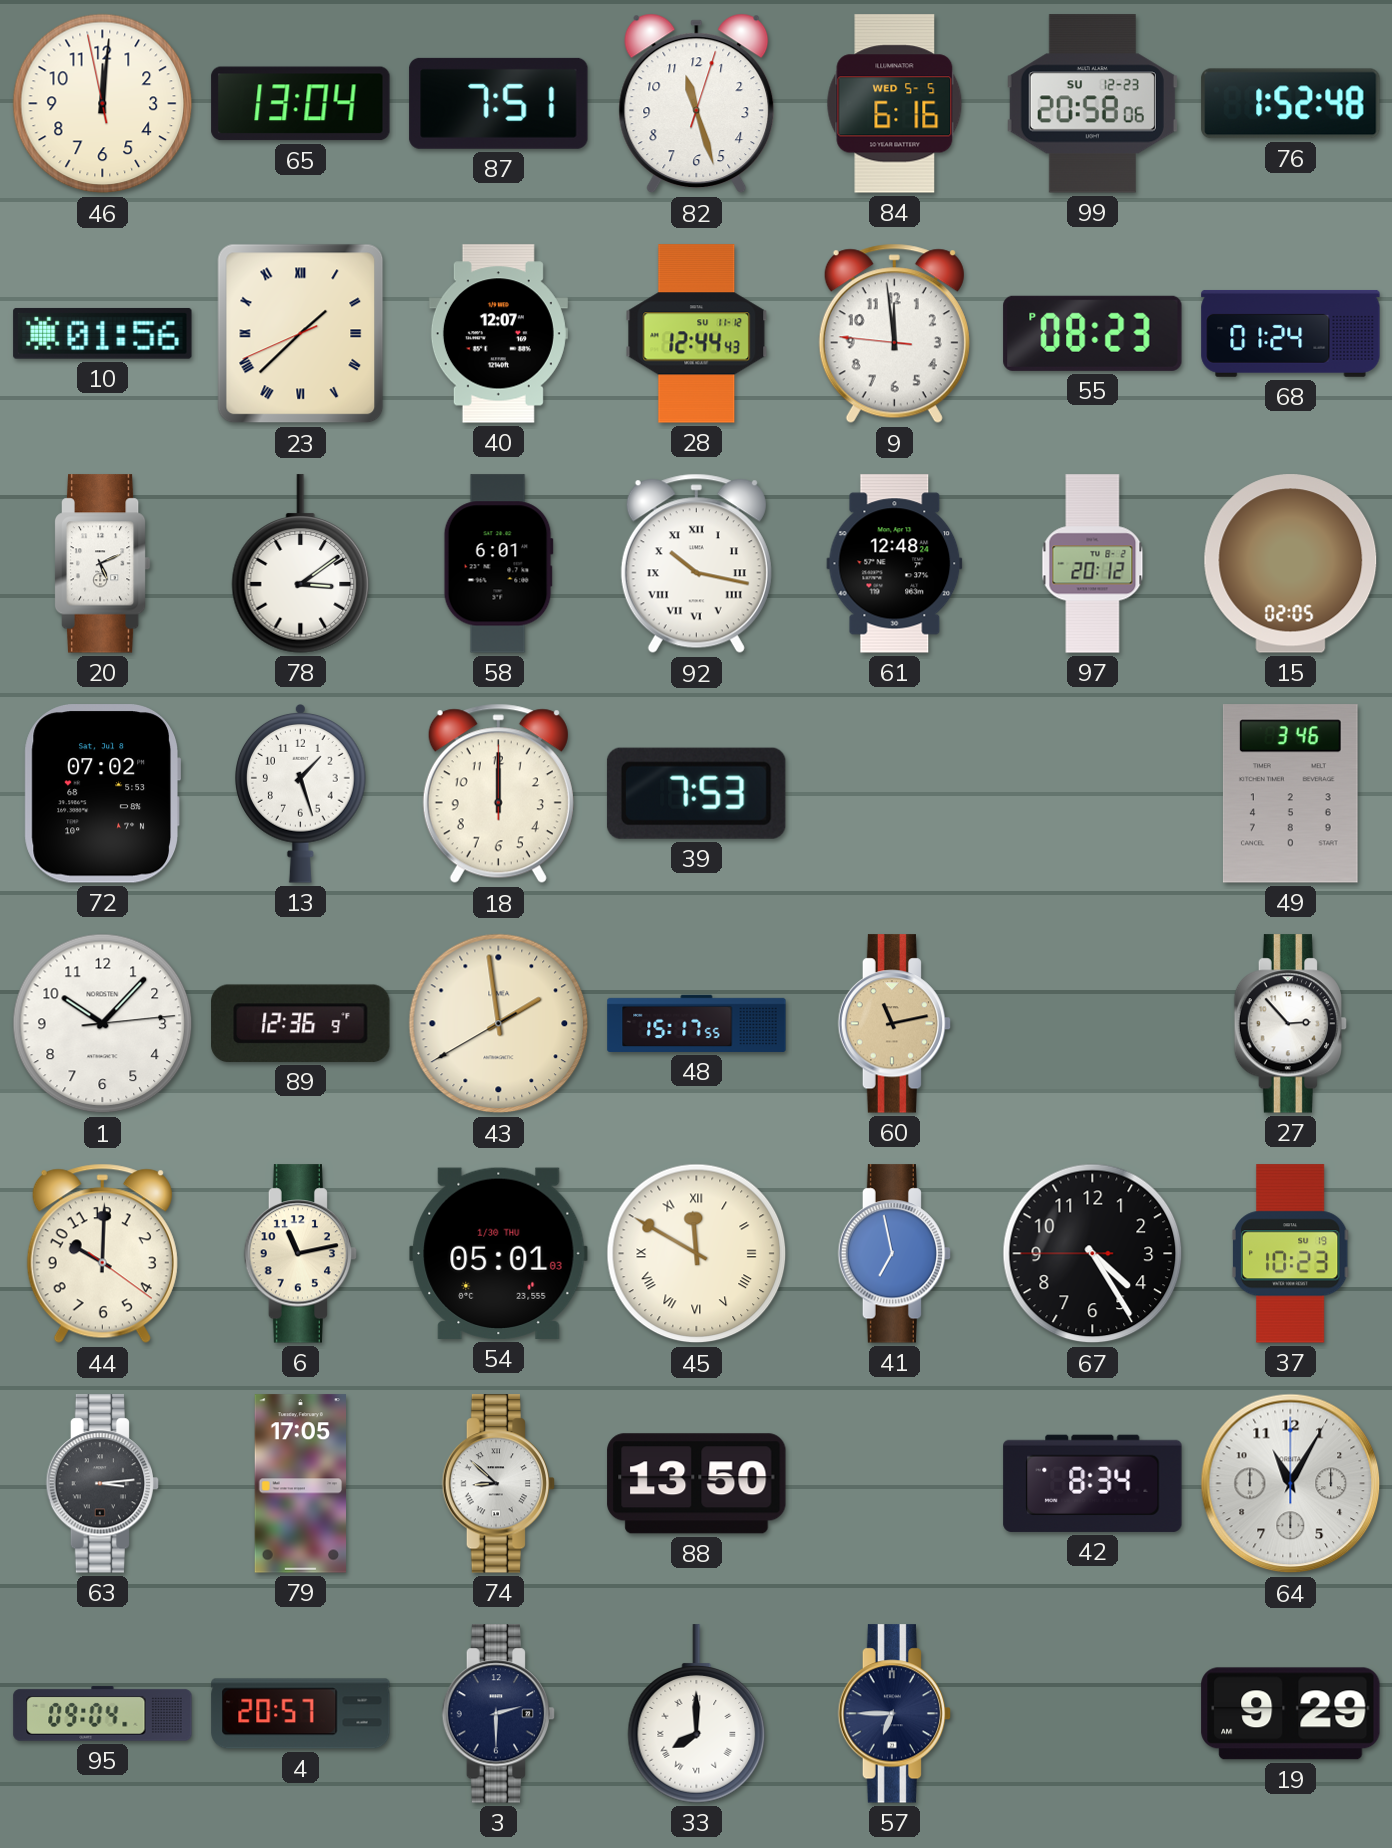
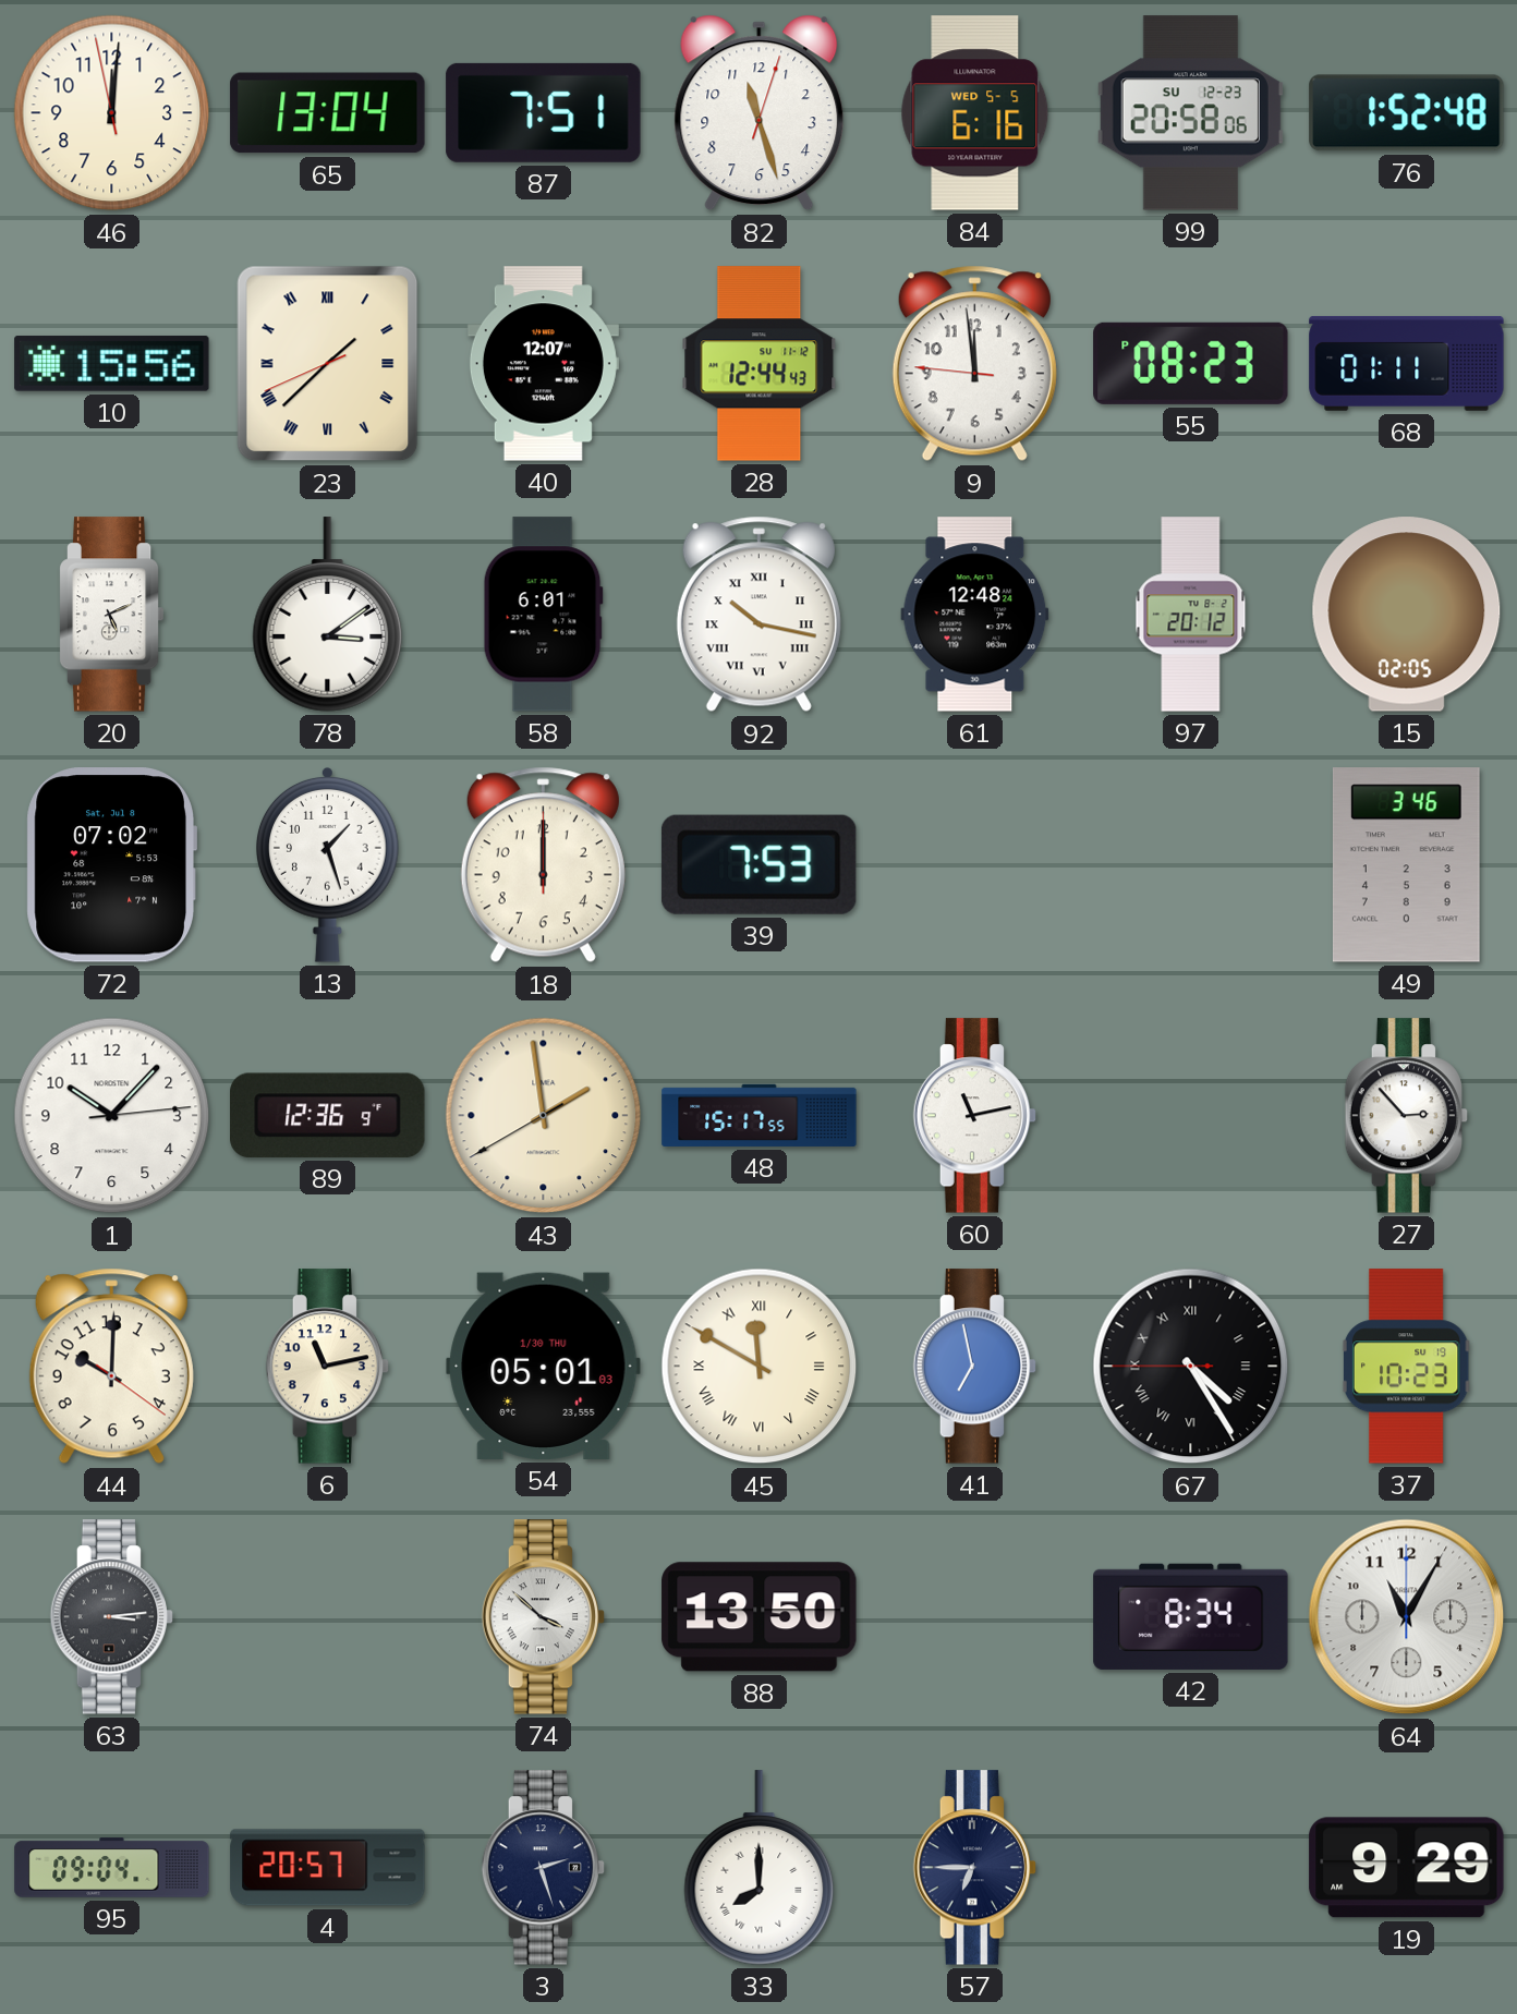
10: 01:56 -> 15:56
68: 01:24 -> 01:11
60 dial: champagne -> white
67 numerals: Arabic -> Roman
79: 17:05 -> none
74: 8:52 -> 3:52
3: 2:30 -> 2:27
